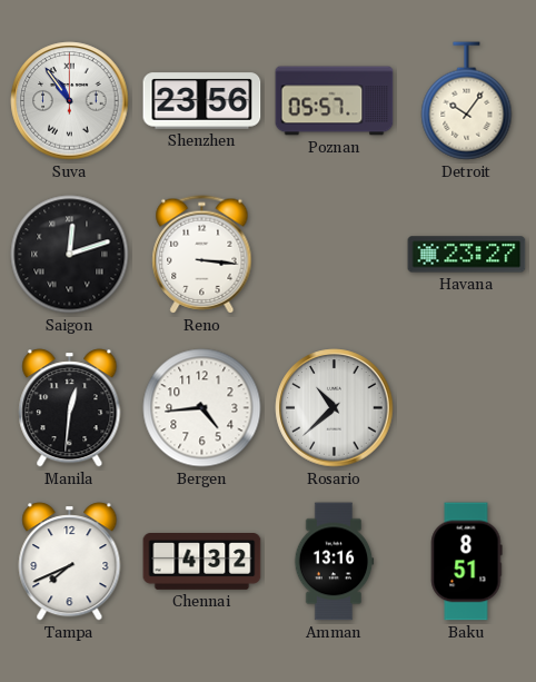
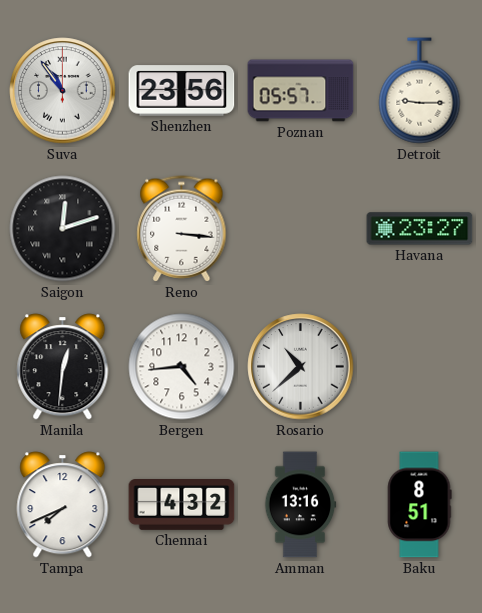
Detroit: 10:06 -> 9:15
